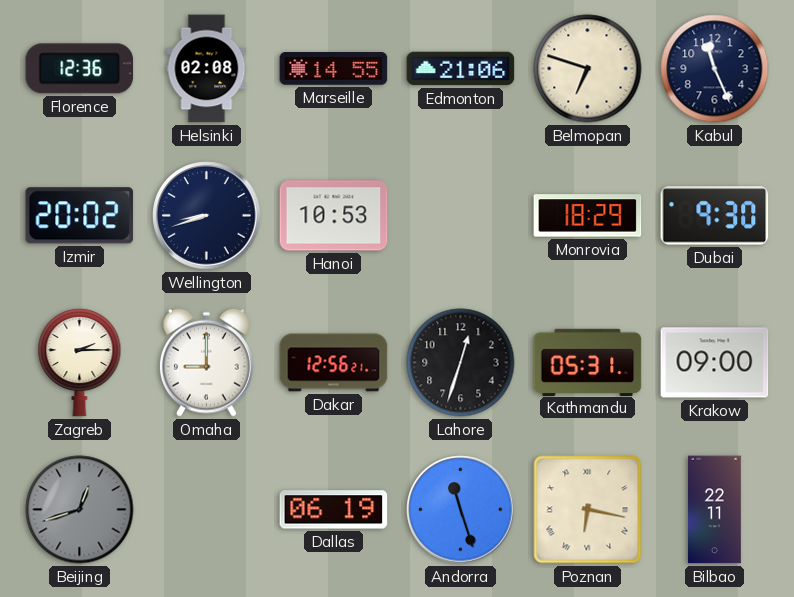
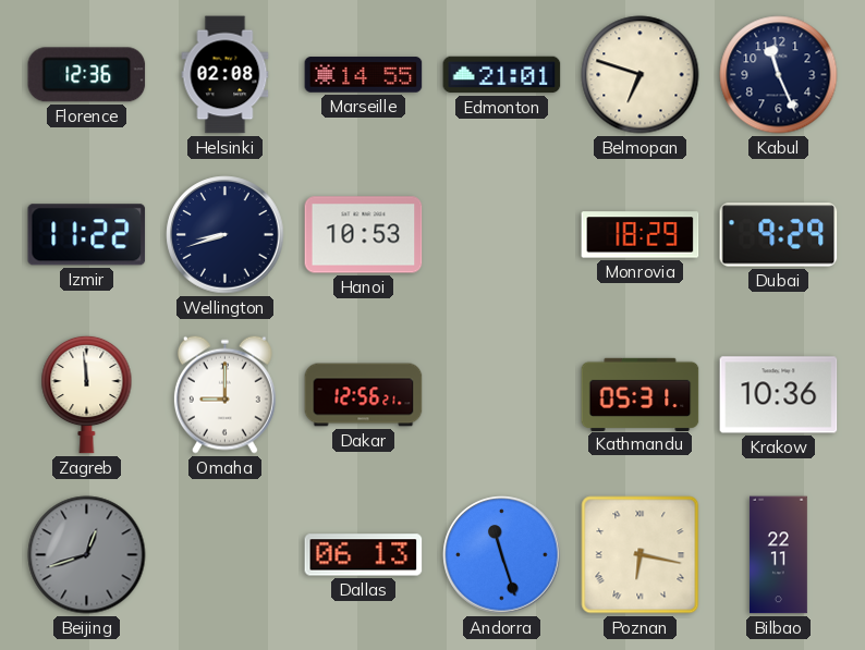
Edmonton: 21:06 -> 21:01
Izmir: 20:02 -> 11:22
Dubai: 9:30 -> 9:29
Zagreb: 2:15 -> 11:59
Lahore: 12:33 -> none
Krakow: 09:00 -> 10:36
Dallas: 06:19 -> 06:13
